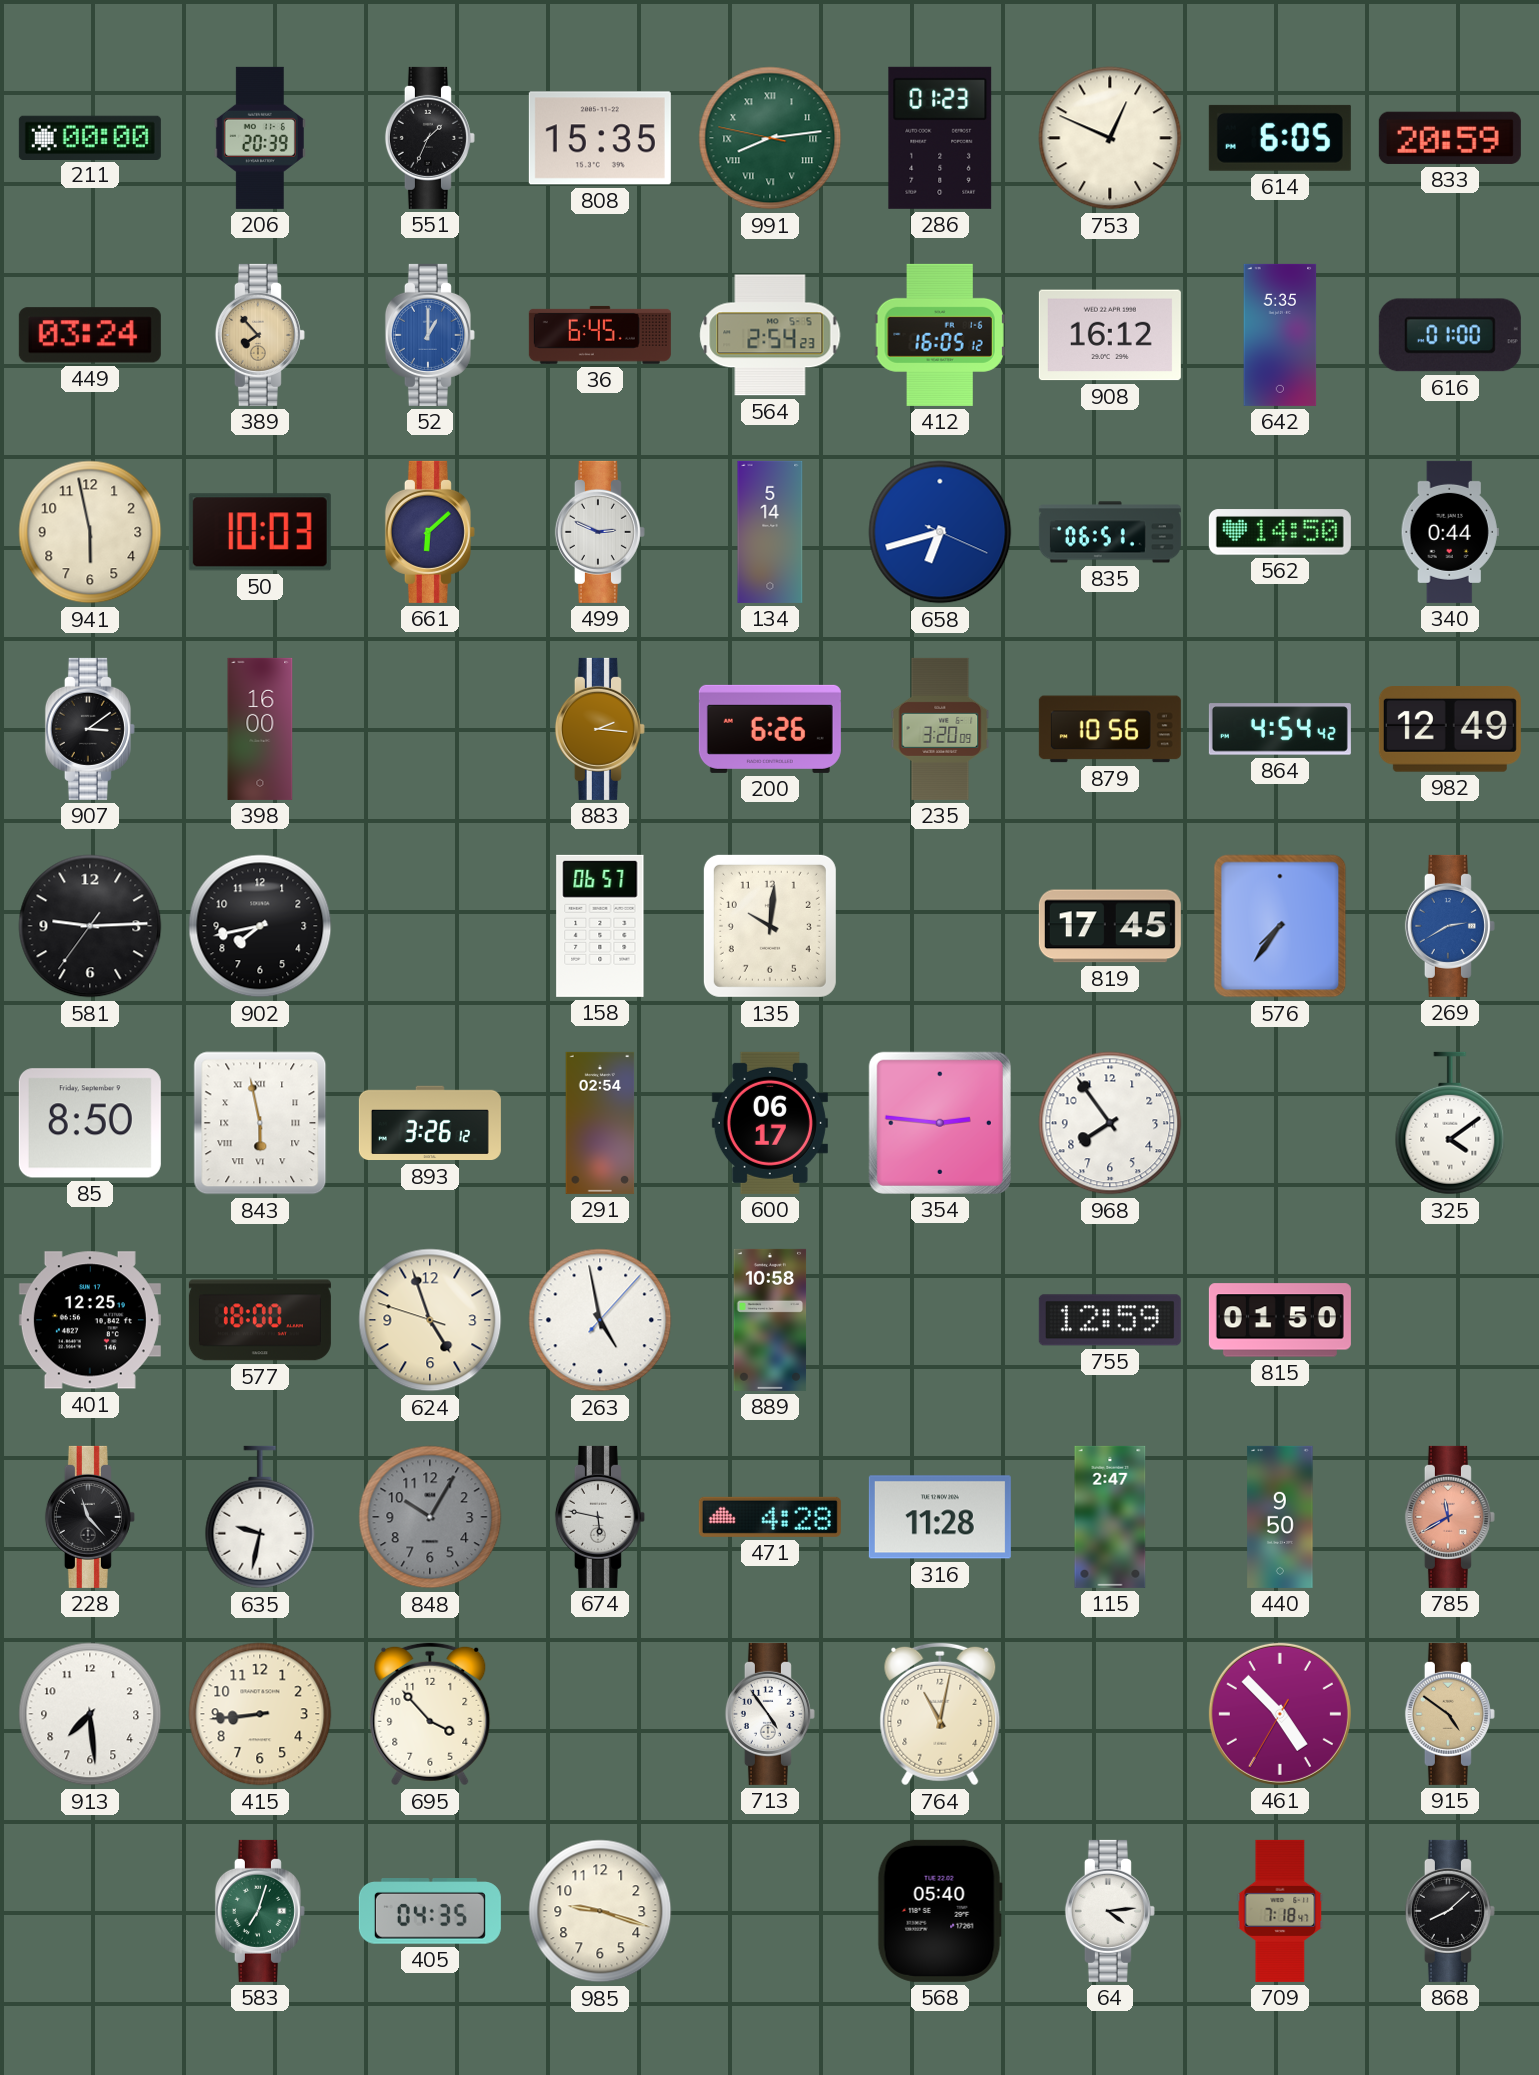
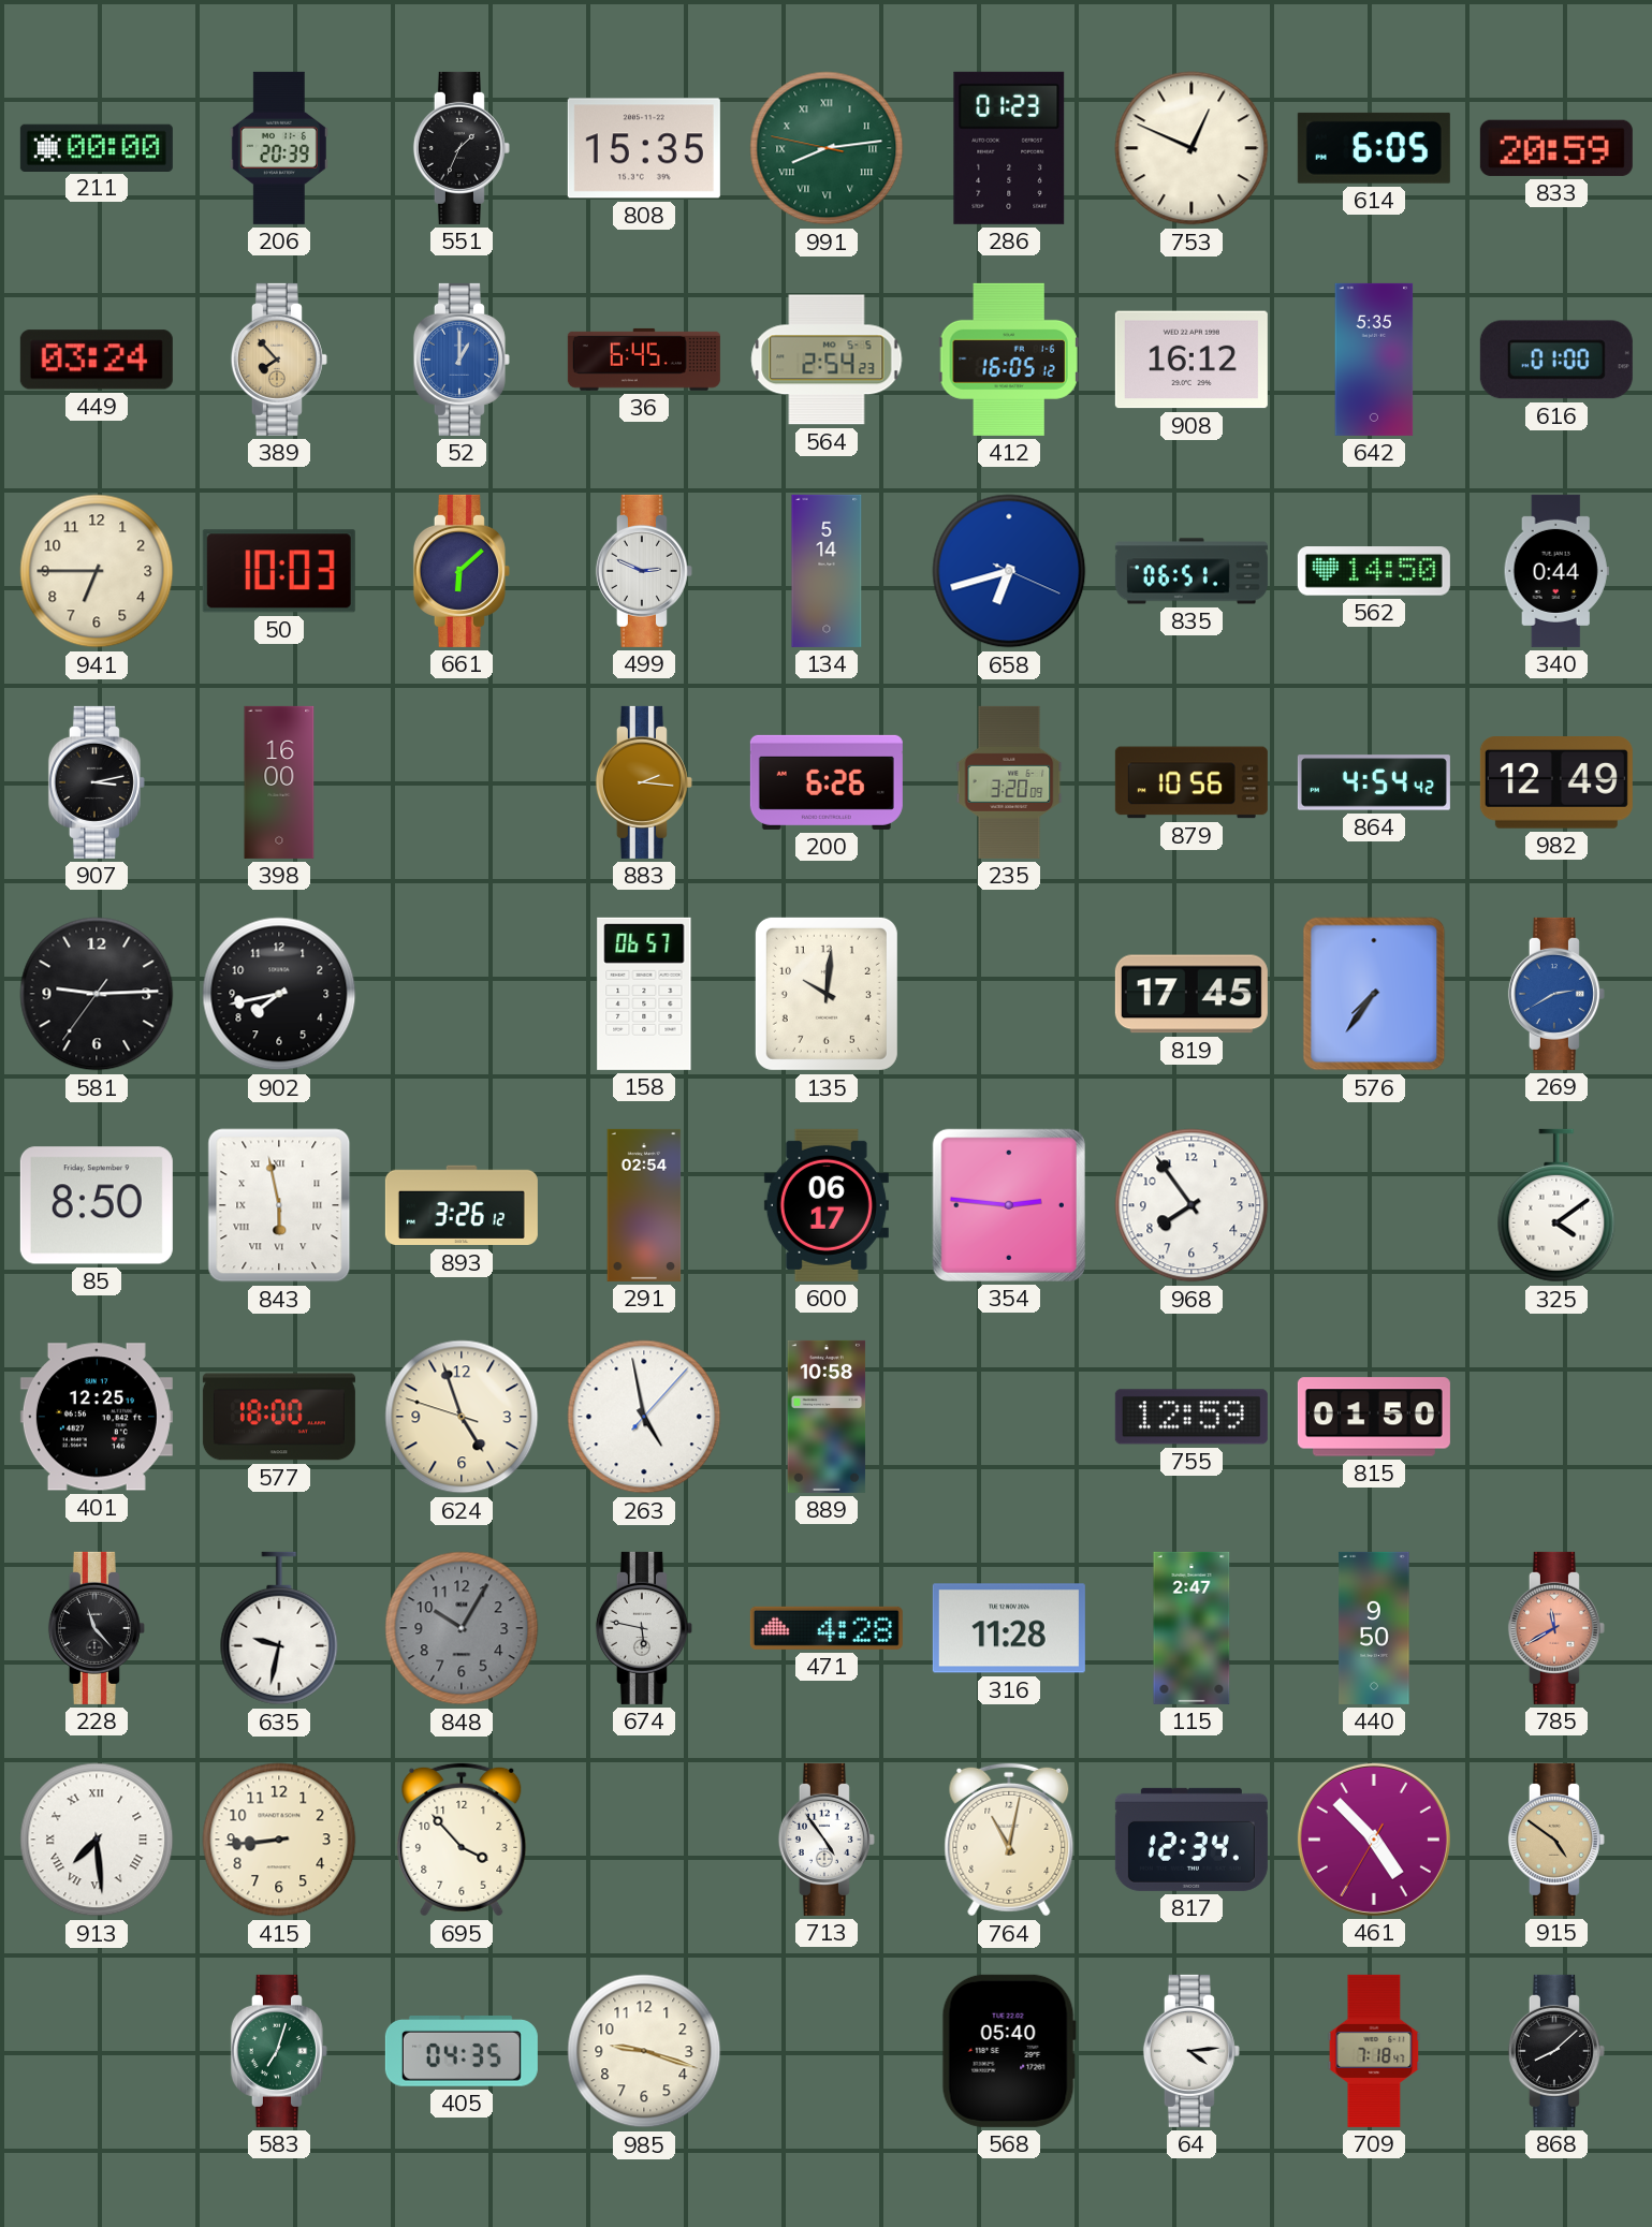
941: 5:58 -> 6:45
907: 3:09 -> 3:13
913 numerals: Arabic -> Roman
817: none -> 12:34
